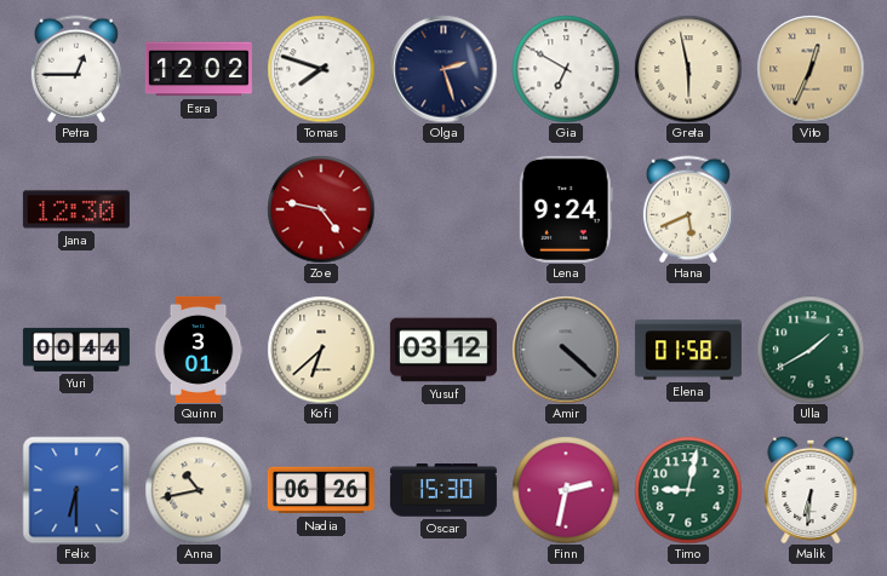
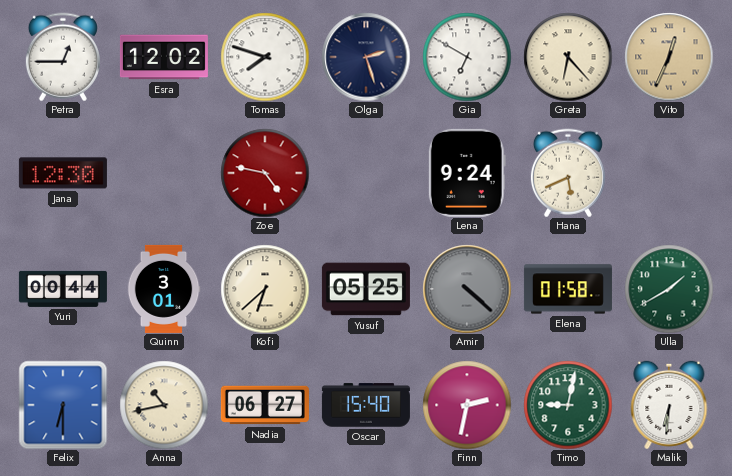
Greta: 5:58 -> 6:23
Yusuf: 03:12 -> 05:25
Nadia: 06:26 -> 06:27
Oscar: 15:30 -> 15:40
